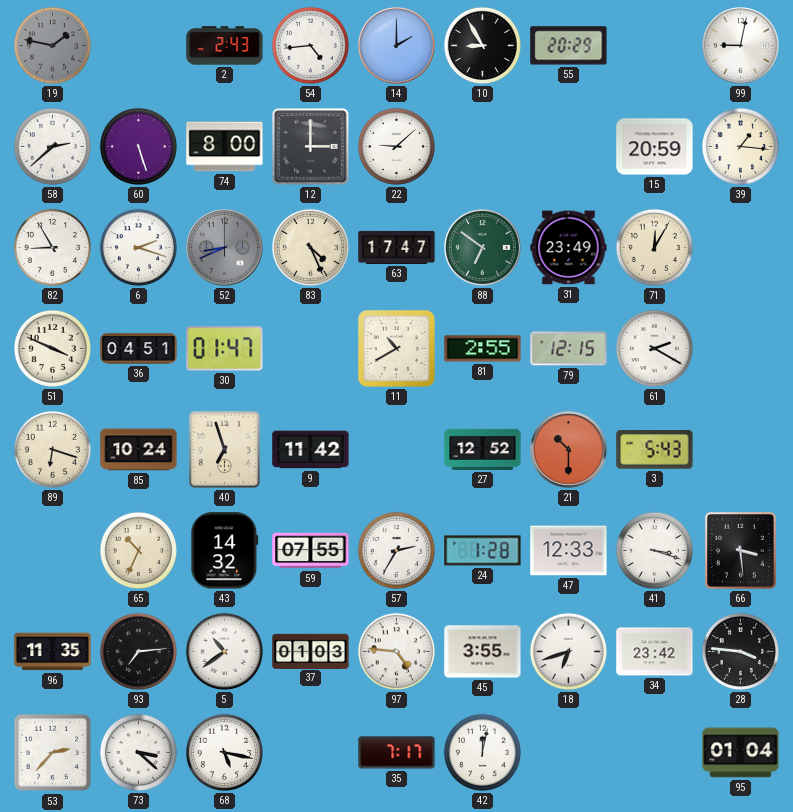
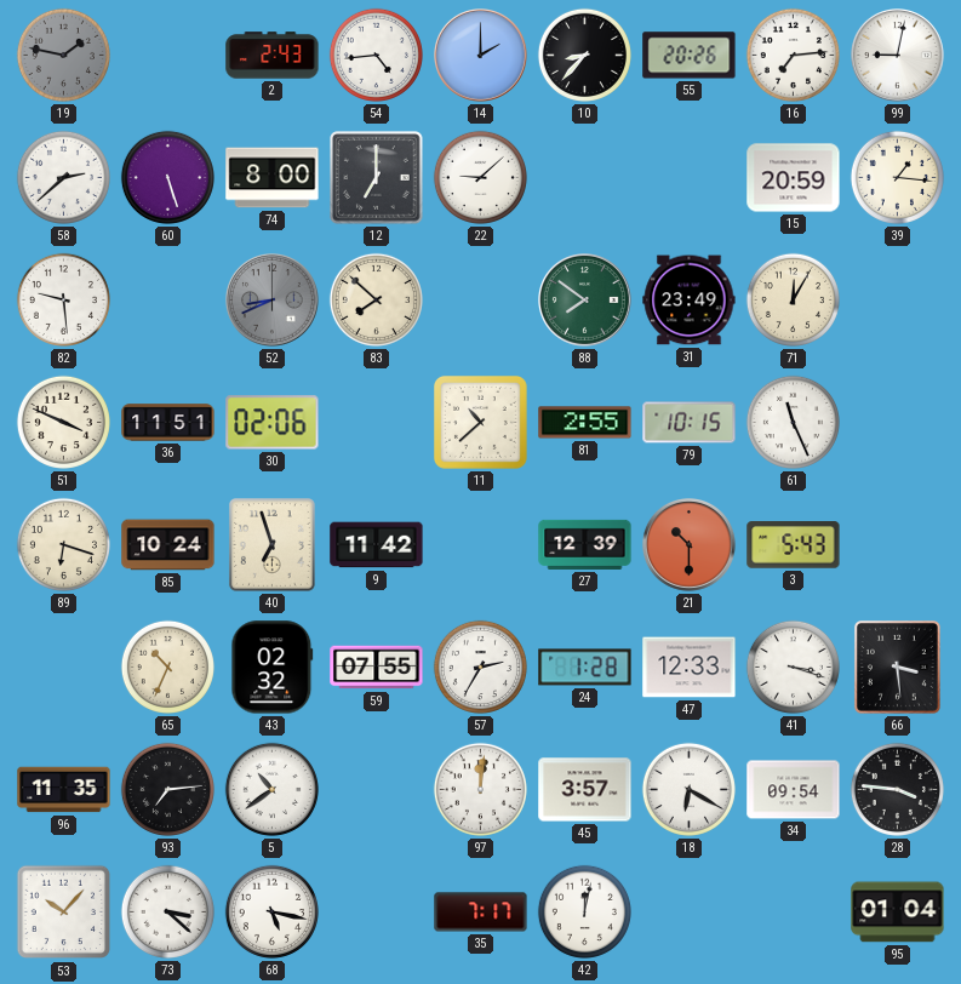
10: 8:55 -> 8:37
55: 20:29 -> 20:26
16: none -> 7:14
12: 3:00 -> 7:00
82: 8:55 -> 9:29
6: 2:18 -> none
83: 4:26 -> 7:52
63: 17:47 -> none
88: 6:51 -> 7:51
36: 04:51 -> 11:51
30: 01:47 -> 02:06
11: 10:40 -> 10:38
79: 12:15 -> 10:15
61: 2:20 -> 11:26
27: 12:52 -> 12:39
43: 14:32 -> 02:32
37: 01:03 -> none
97: 4:46 -> 12:01
45: 3:55 -> 3:57
18: 6:42 -> 6:20
34: 23:42 -> 09:54
53: 2:37 -> 10:07
